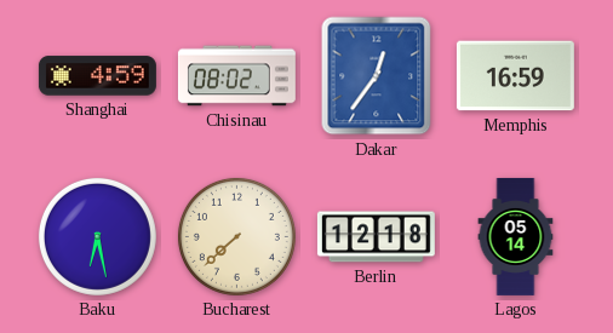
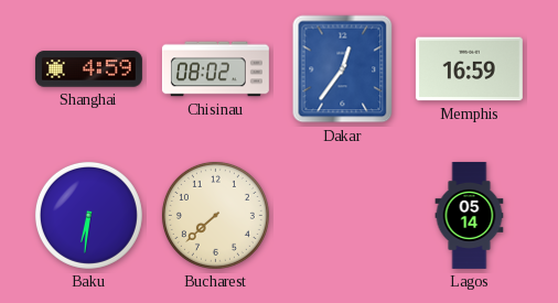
Baku: 6:28 -> 6:31
Berlin: 12:18 -> none
